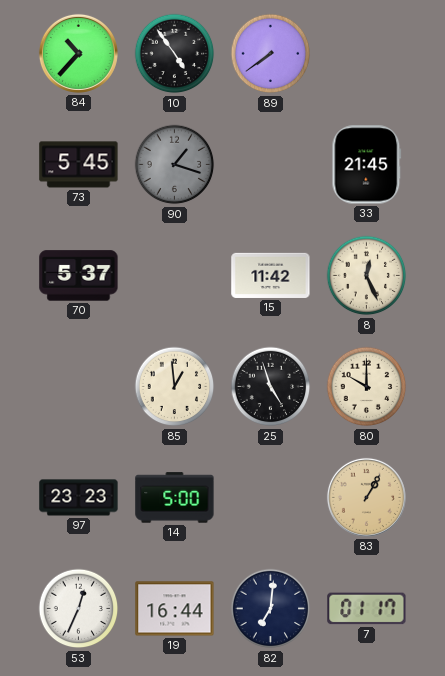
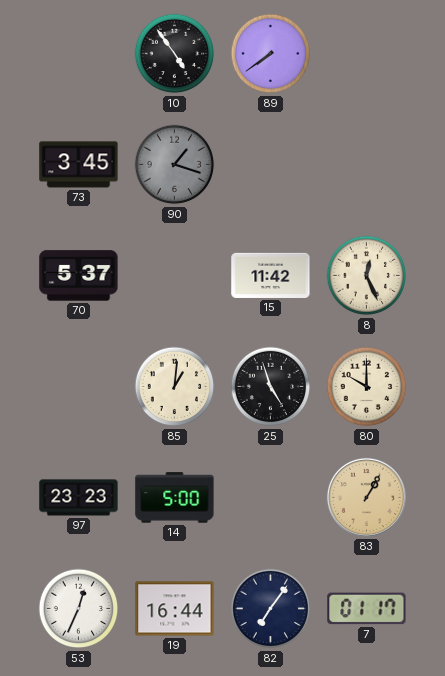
84: 10:37 -> none
73: 5:45 -> 3:45
33: 21:45 -> none
85: 12:59 -> 1:01
82: 7:01 -> 7:06
